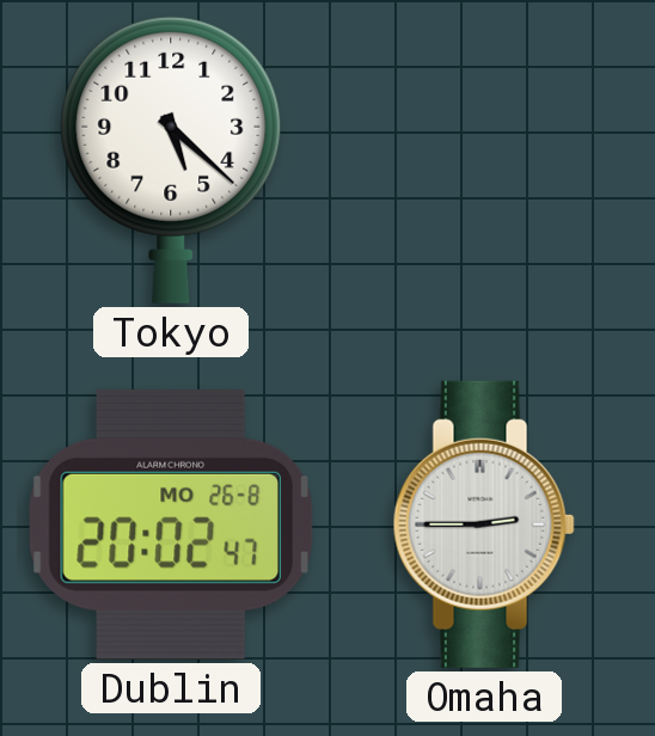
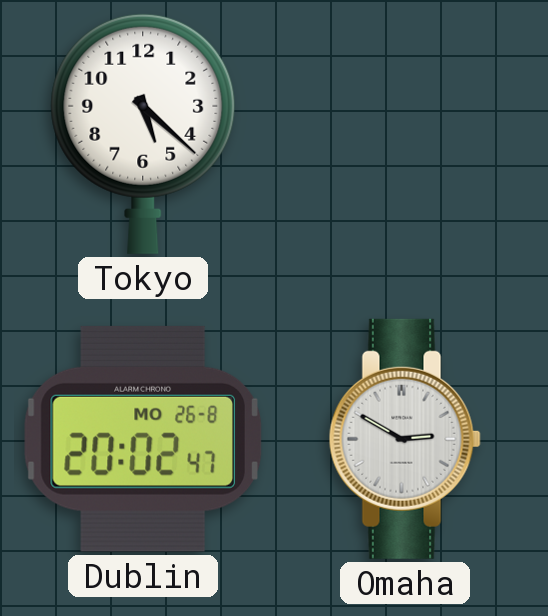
Omaha: 2:45 -> 2:50
